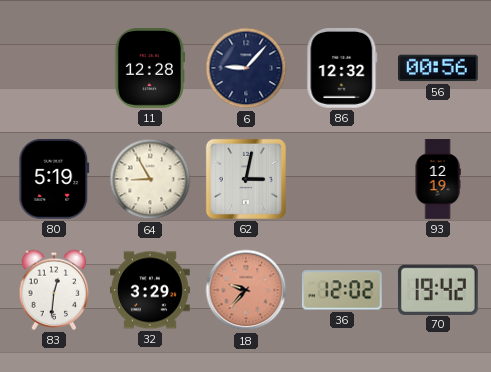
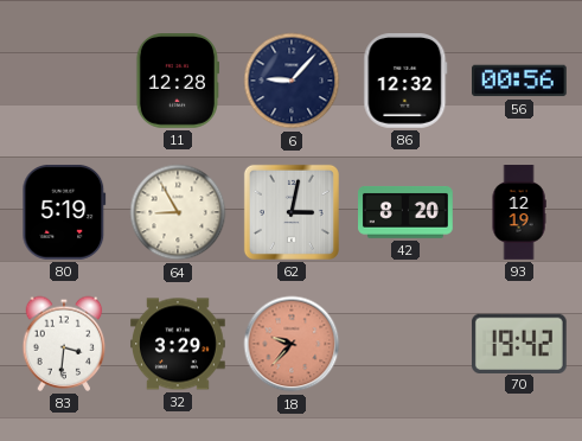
42: none -> 8:20
83: 12:31 -> 3:31
36: 12:02 -> none
